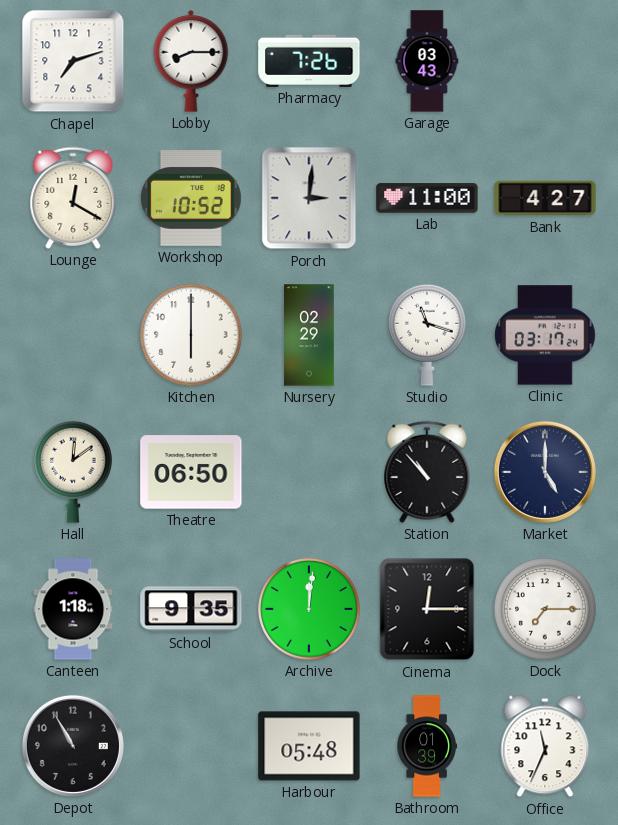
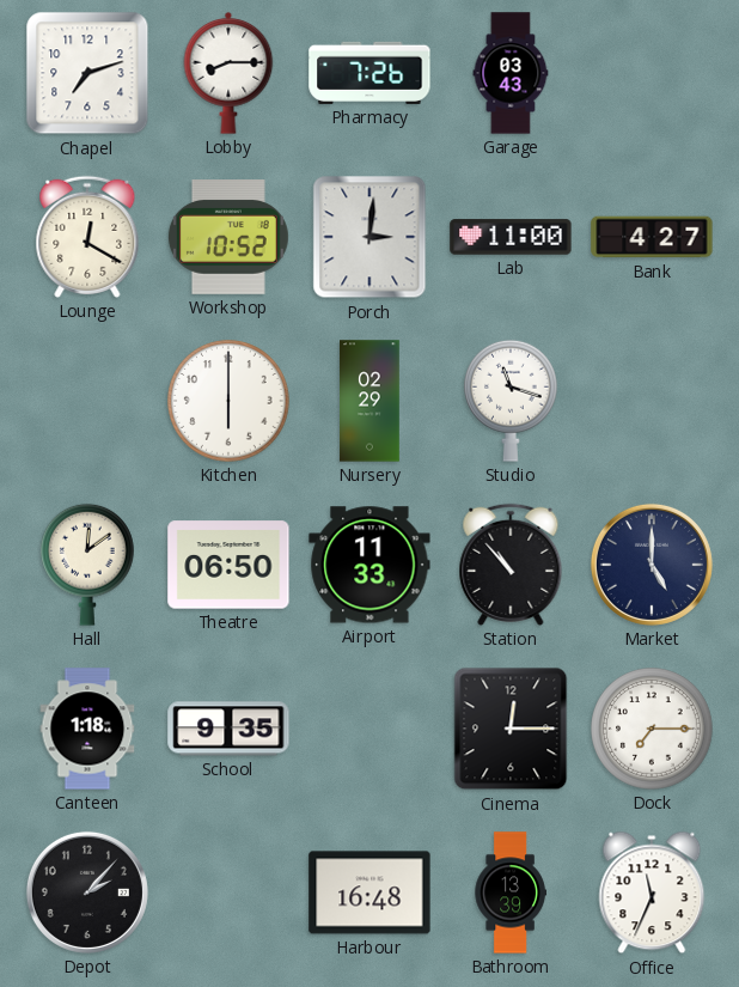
Clinic: 03:17 -> none
Airport: none -> 11:33
Archive: 12:01 -> none
Depot: 10:55 -> 2:07
Harbour: 05:48 -> 16:48
Bathroom: 01:39 -> 13:39
